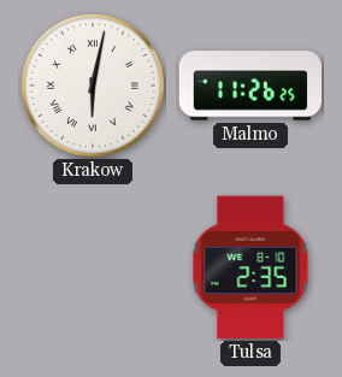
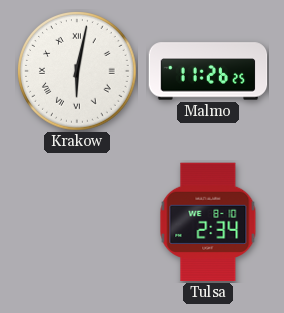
Tulsa: 2:35 -> 2:34
